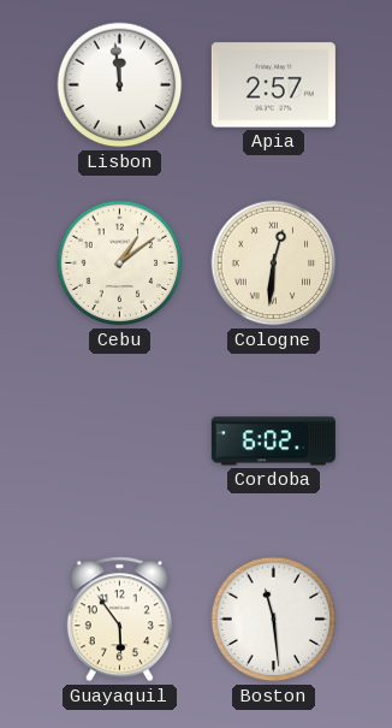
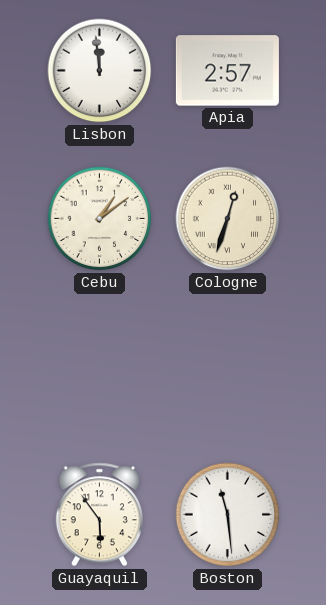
Cologne: 12:31 -> 12:33
Cordoba: 6:02 -> none
